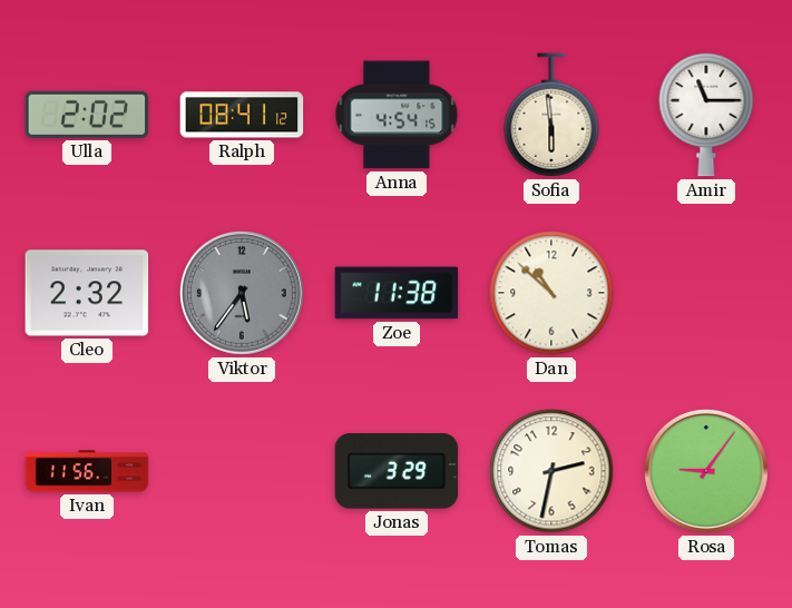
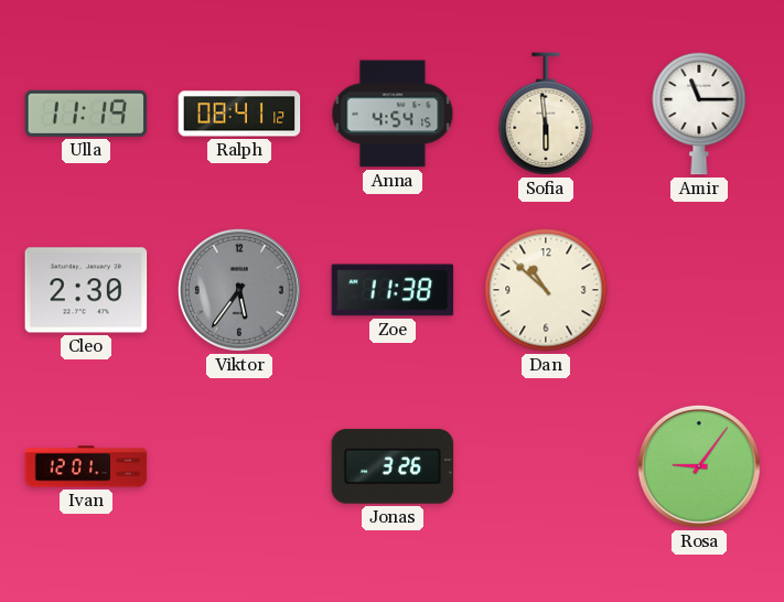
Ulla: 2:02 -> 11:19
Cleo: 2:32 -> 2:30
Ivan: 11:56 -> 12:01
Jonas: 3:29 -> 3:26
Tomas: 2:32 -> none
